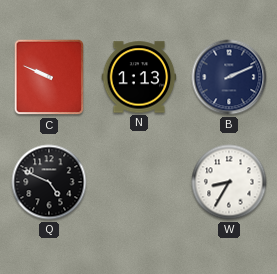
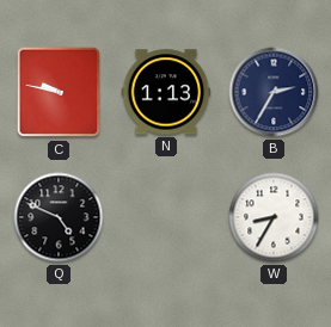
C: 9:49 -> 9:47
B: 2:11 -> 2:35
